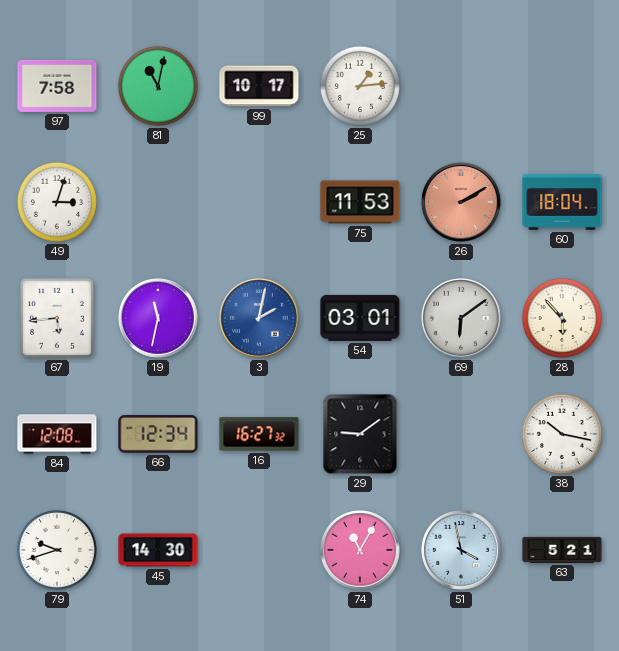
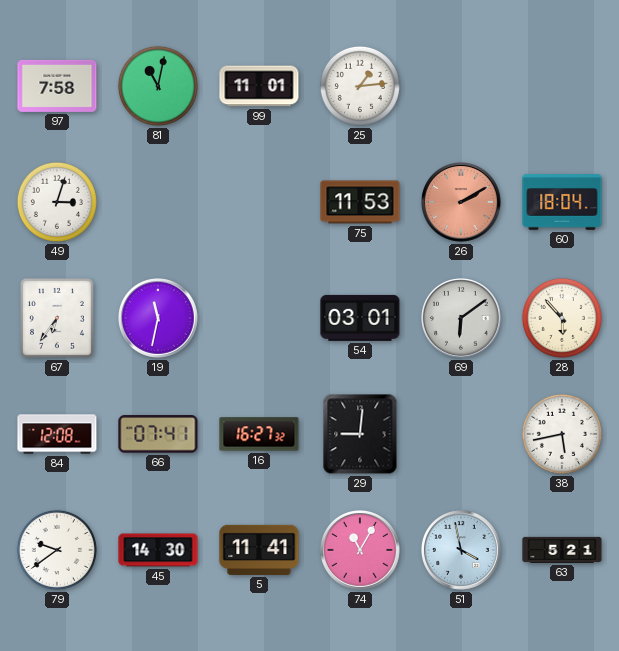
99: 10:17 -> 11:01
67: 5:44 -> 6:36
3: 2:02 -> none
66: 12:34 -> 07:41
29: 9:09 -> 9:01
38: 10:17 -> 5:43
79: 9:42 -> 9:39
5: none -> 11:41
